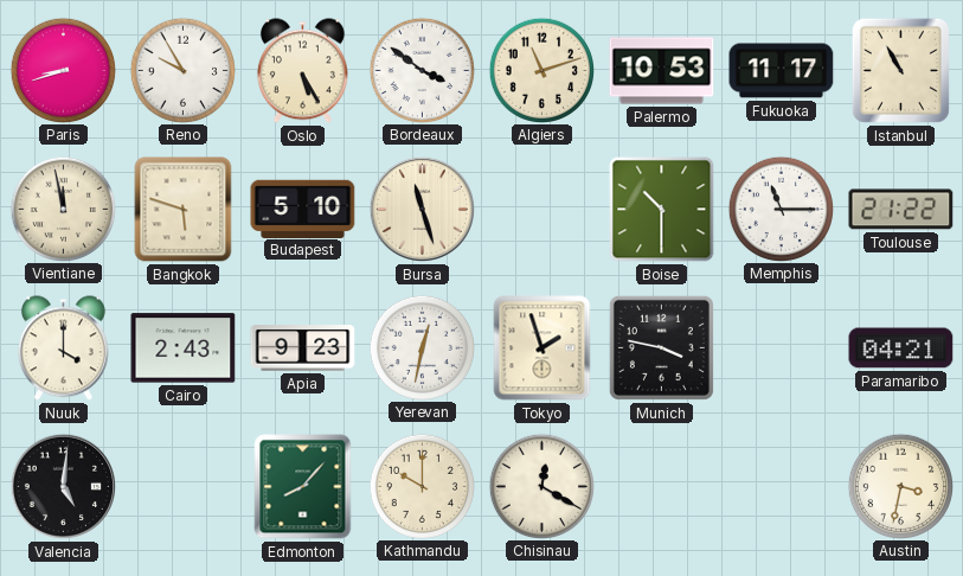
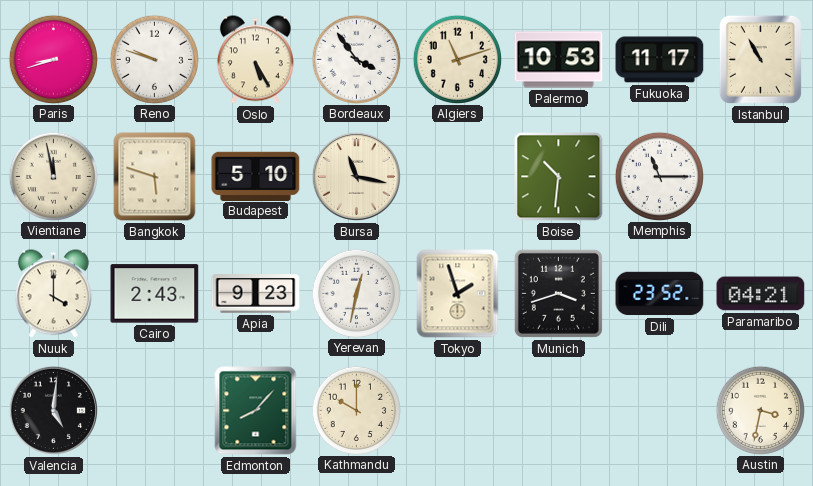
Reno: 9:55 -> 9:48
Bordeaux: 3:51 -> 3:54
Bursa: 11:27 -> 11:17
Boise: 10:30 -> 10:31
Toulouse: 21:22 -> none
Munich: 3:47 -> 3:42
Dili: none -> 23:52
Chisinau: 12:20 -> none
